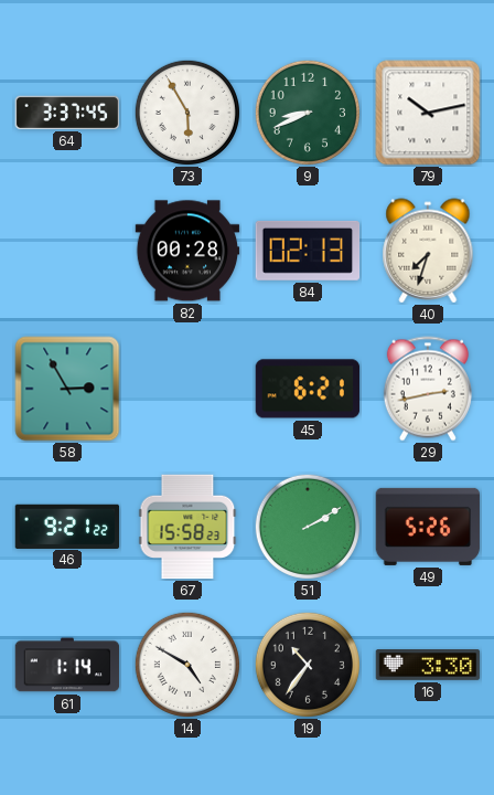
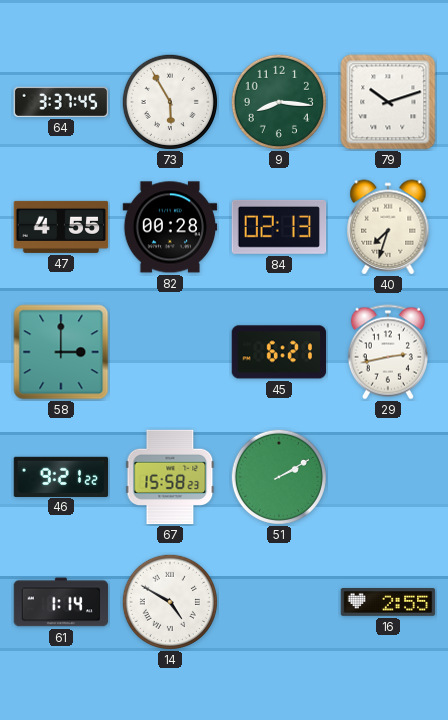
9: 8:41 -> 8:16
79: 10:13 -> 10:12
47: none -> 4:55
58: 2:55 -> 3:00
49: 5:26 -> none
19: 10:36 -> none
16: 3:30 -> 2:55
